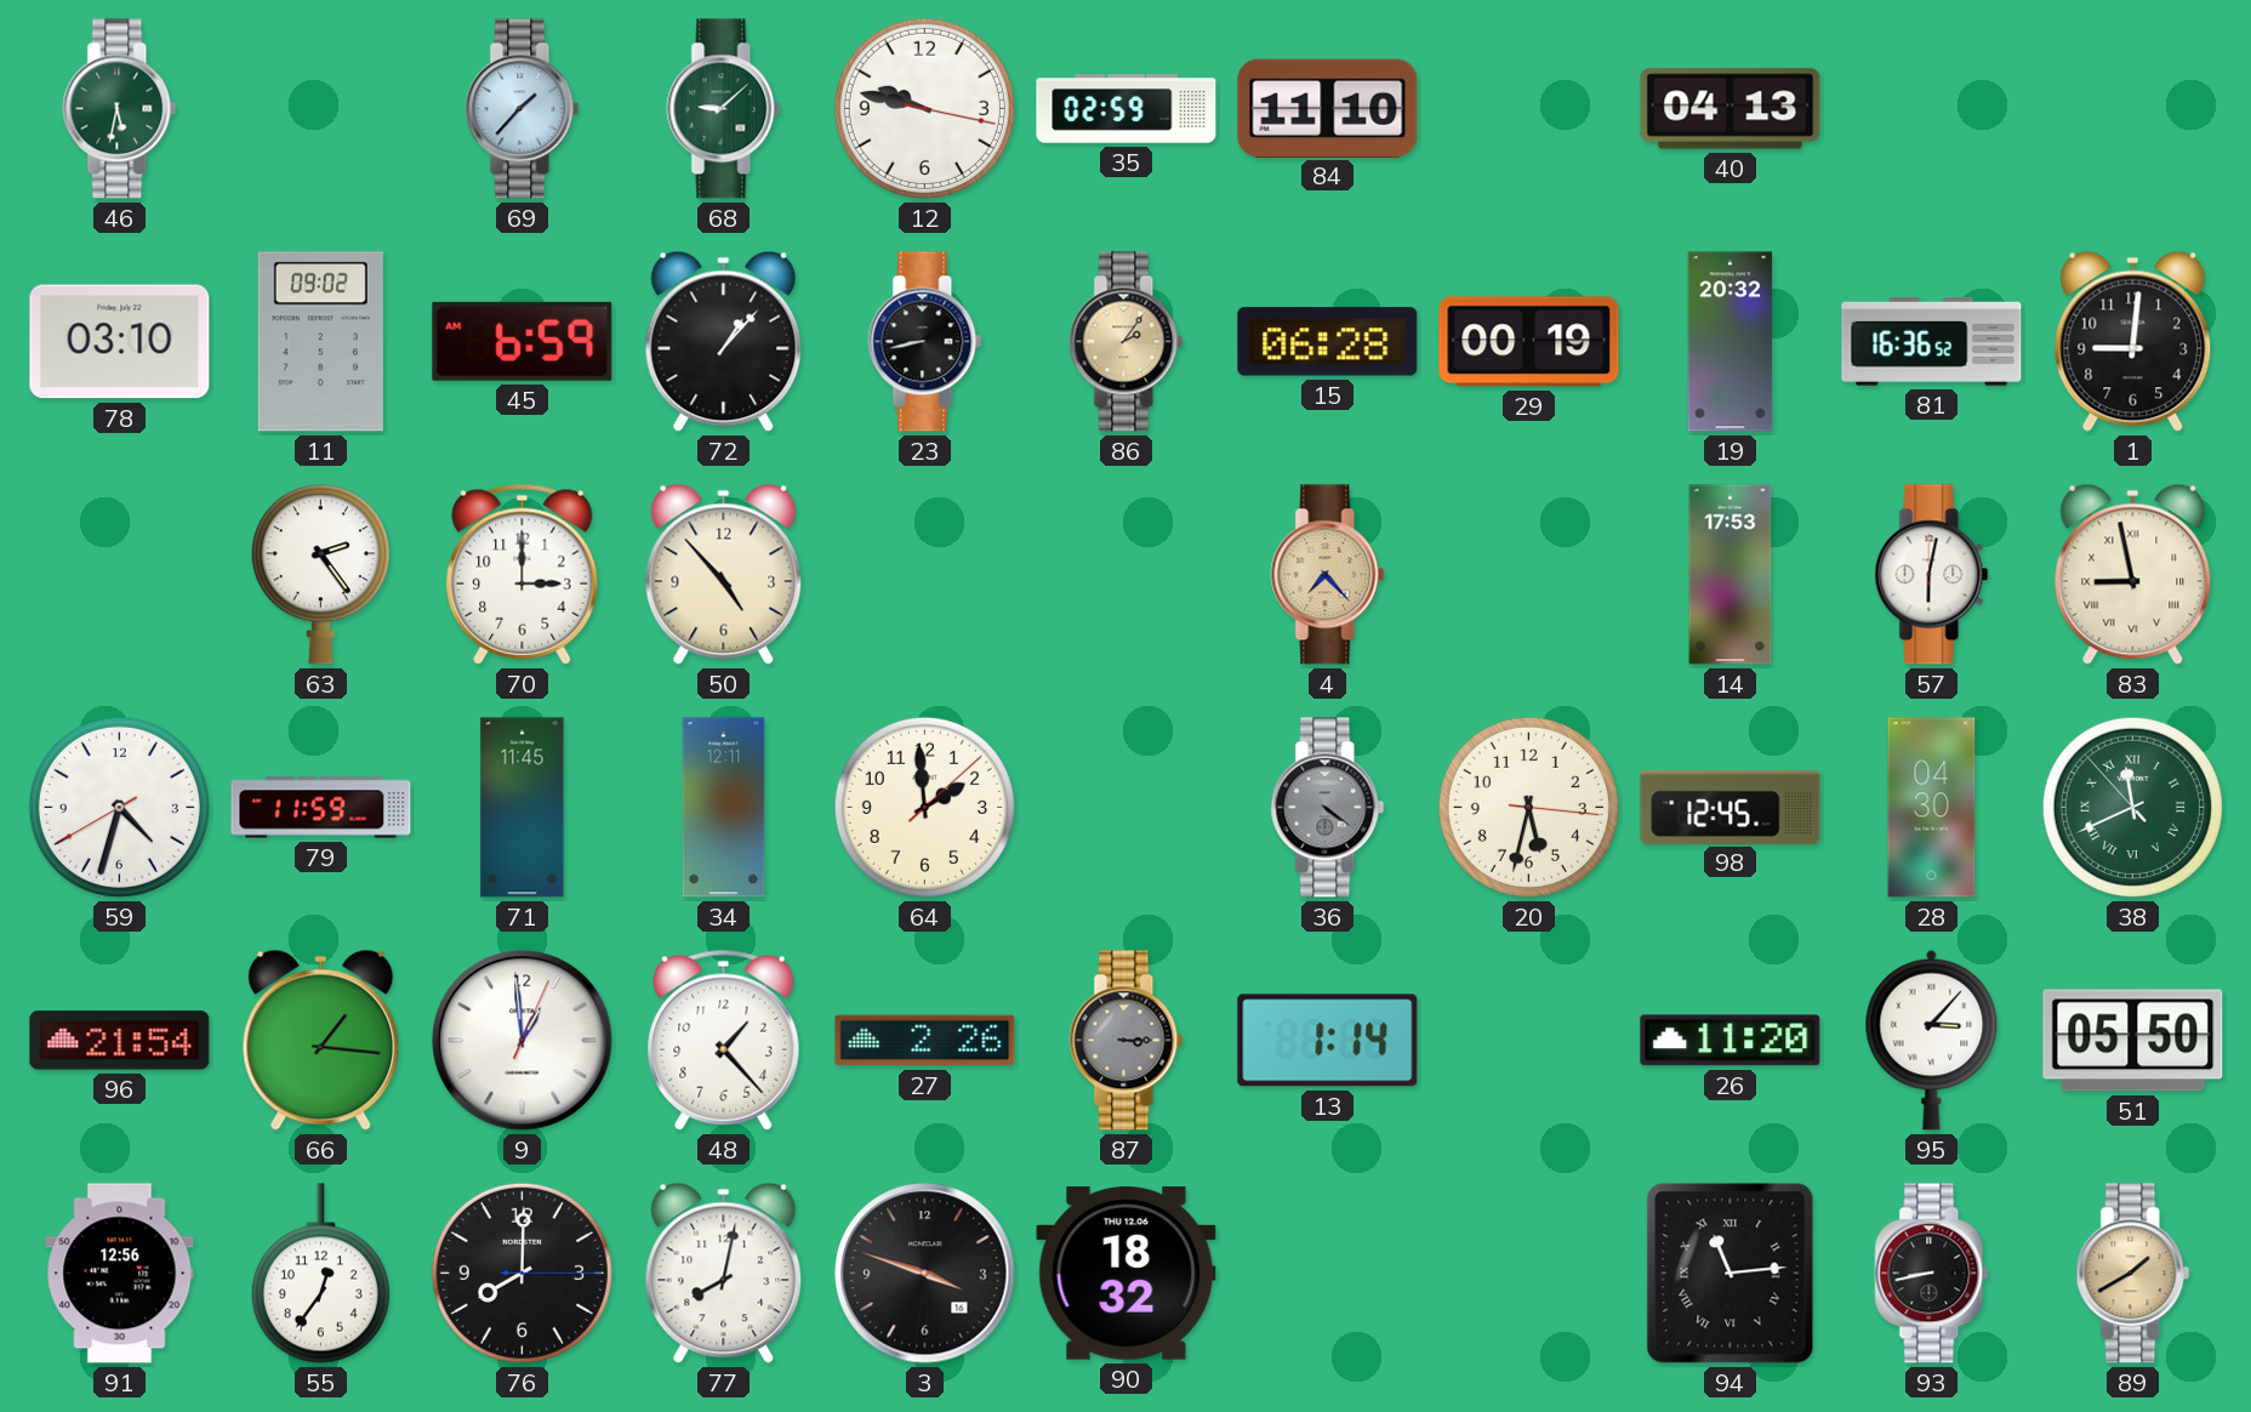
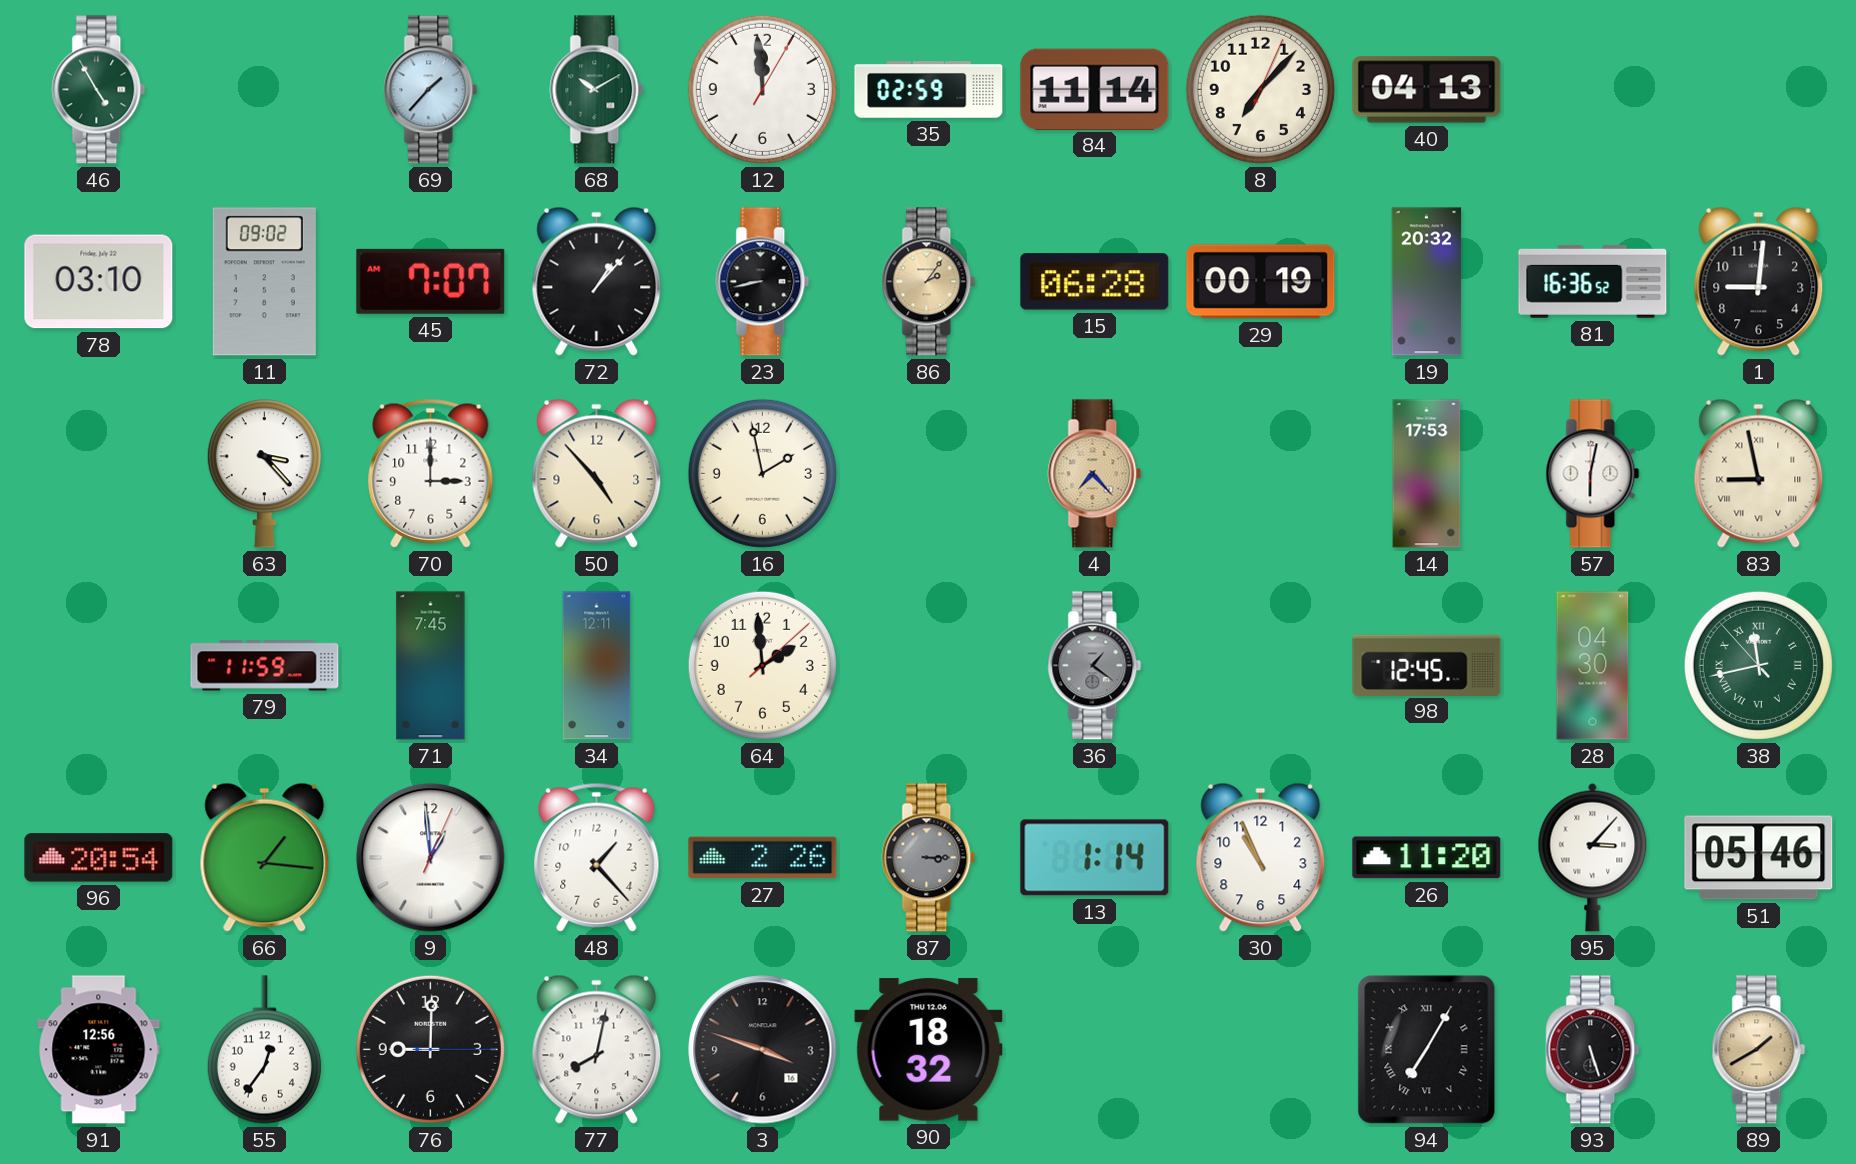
46: 5:32 -> 4:55
68: 9:08 -> 10:10
12: 9:47 -> 11:59
84: 11:10 -> 11:14
8: none -> 7:07
45: 6:59 -> 7:07
63: 2:24 -> 3:23
16: none -> 1:58
59: 4:32 -> none
71: 11:45 -> 7:45
36: 4:21 -> 1:21
20: 5:32 -> none
38: 11:40 -> 11:42
96: 21:54 -> 20:54
30: none -> 10:56
51: 05:50 -> 05:46
76: 8:00 -> 9:00
94: 11:14 -> 7:05
93: 8:43 -> 5:27
